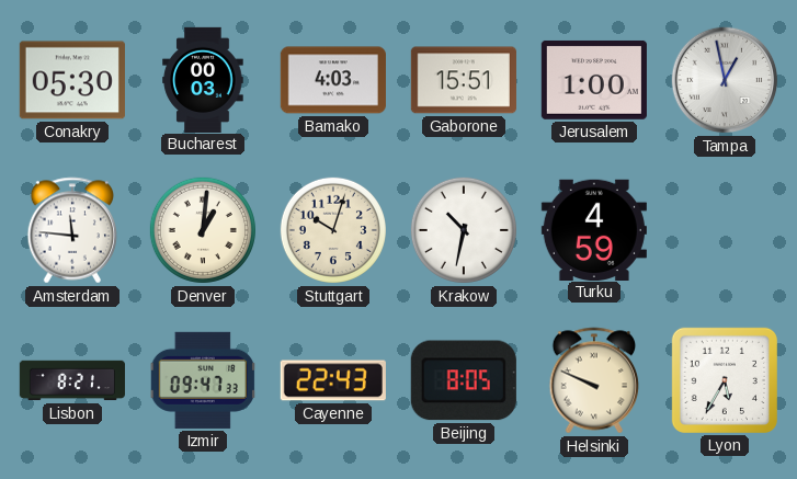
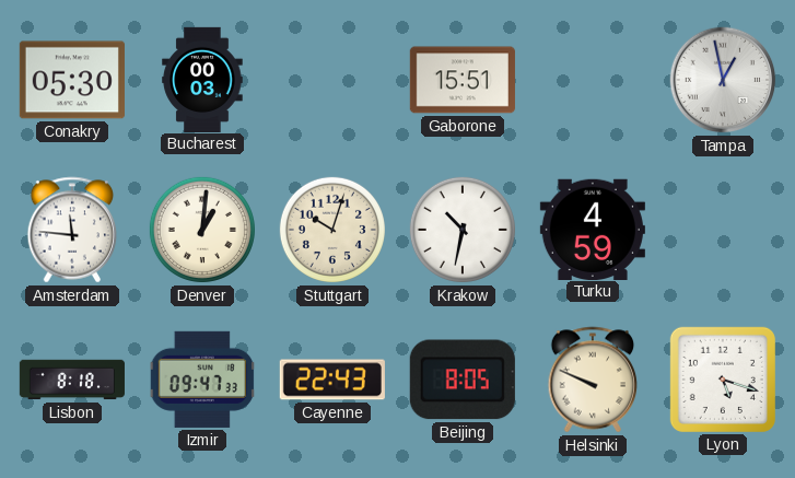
Bamako: 4:03 -> none
Jerusalem: 1:00 -> none
Lisbon: 8:21 -> 8:18
Lyon: 5:35 -> 5:18
